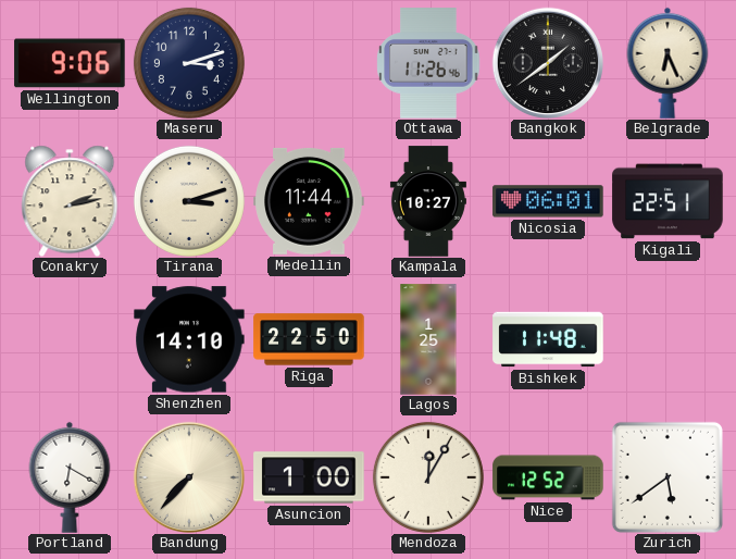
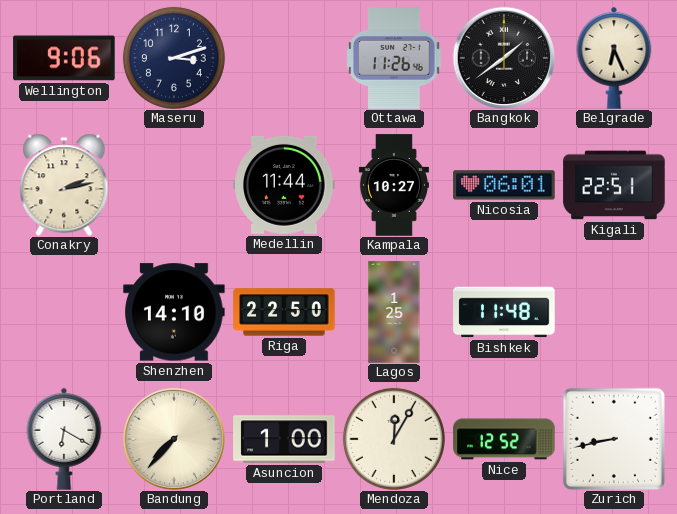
Tirana: 3:12 -> none
Zurich: 5:39 -> 8:43
